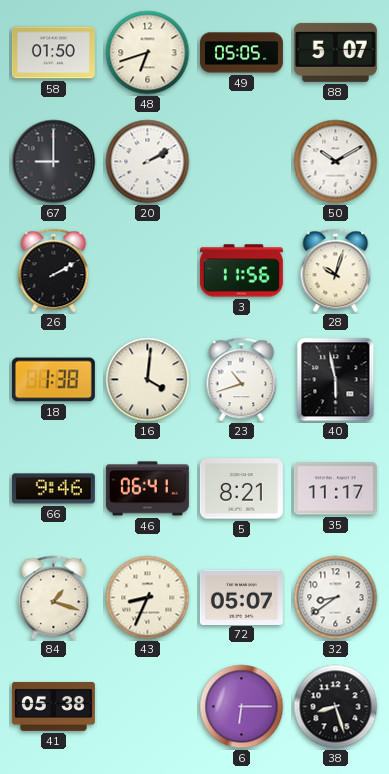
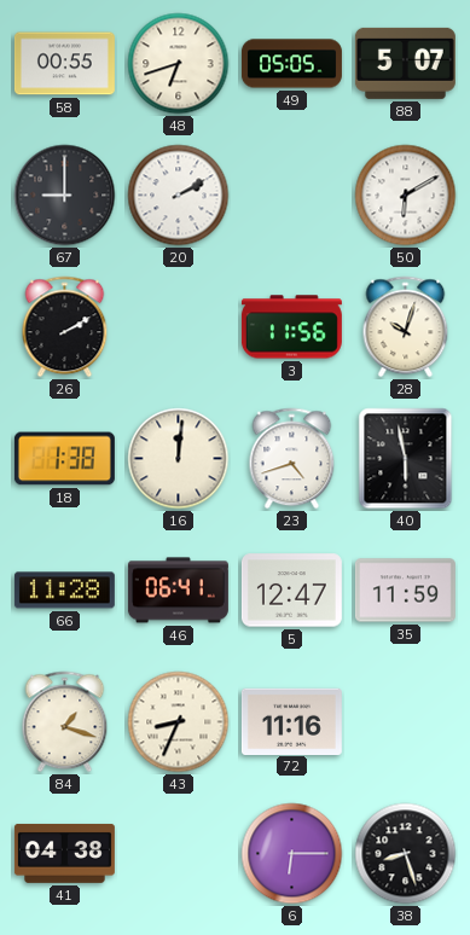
58: 01:50 -> 00:55
50: 10:10 -> 6:10
16: 4:01 -> 12:01
23: 10:42 -> 4:42
66: 9:46 -> 11:28
5: 8:21 -> 12:47
35: 11:17 -> 11:59
72: 05:07 -> 11:16
32: 8:39 -> none
41: 05:38 -> 04:38
